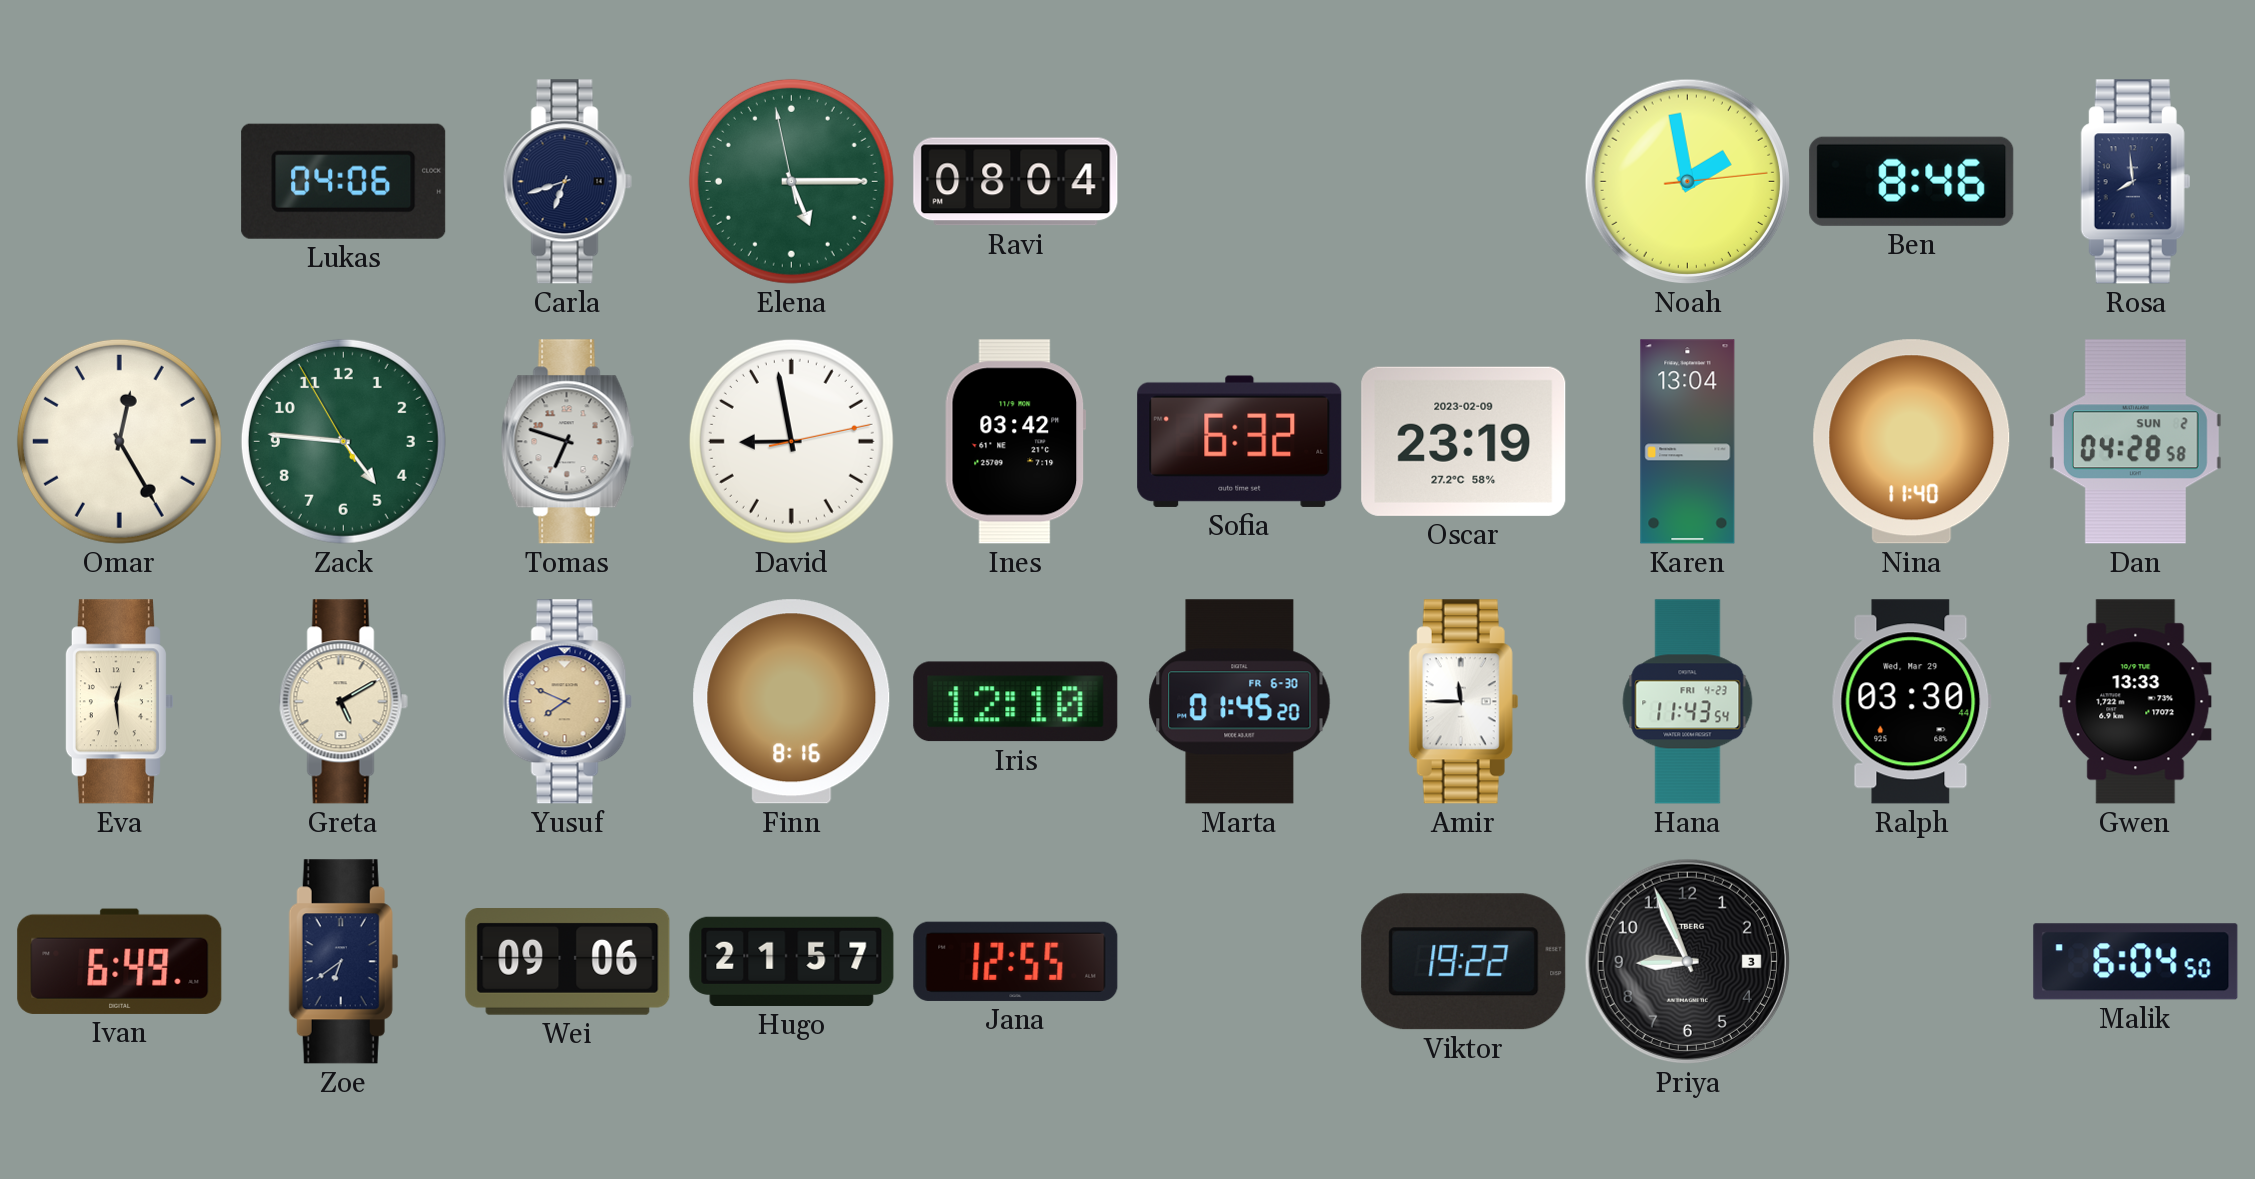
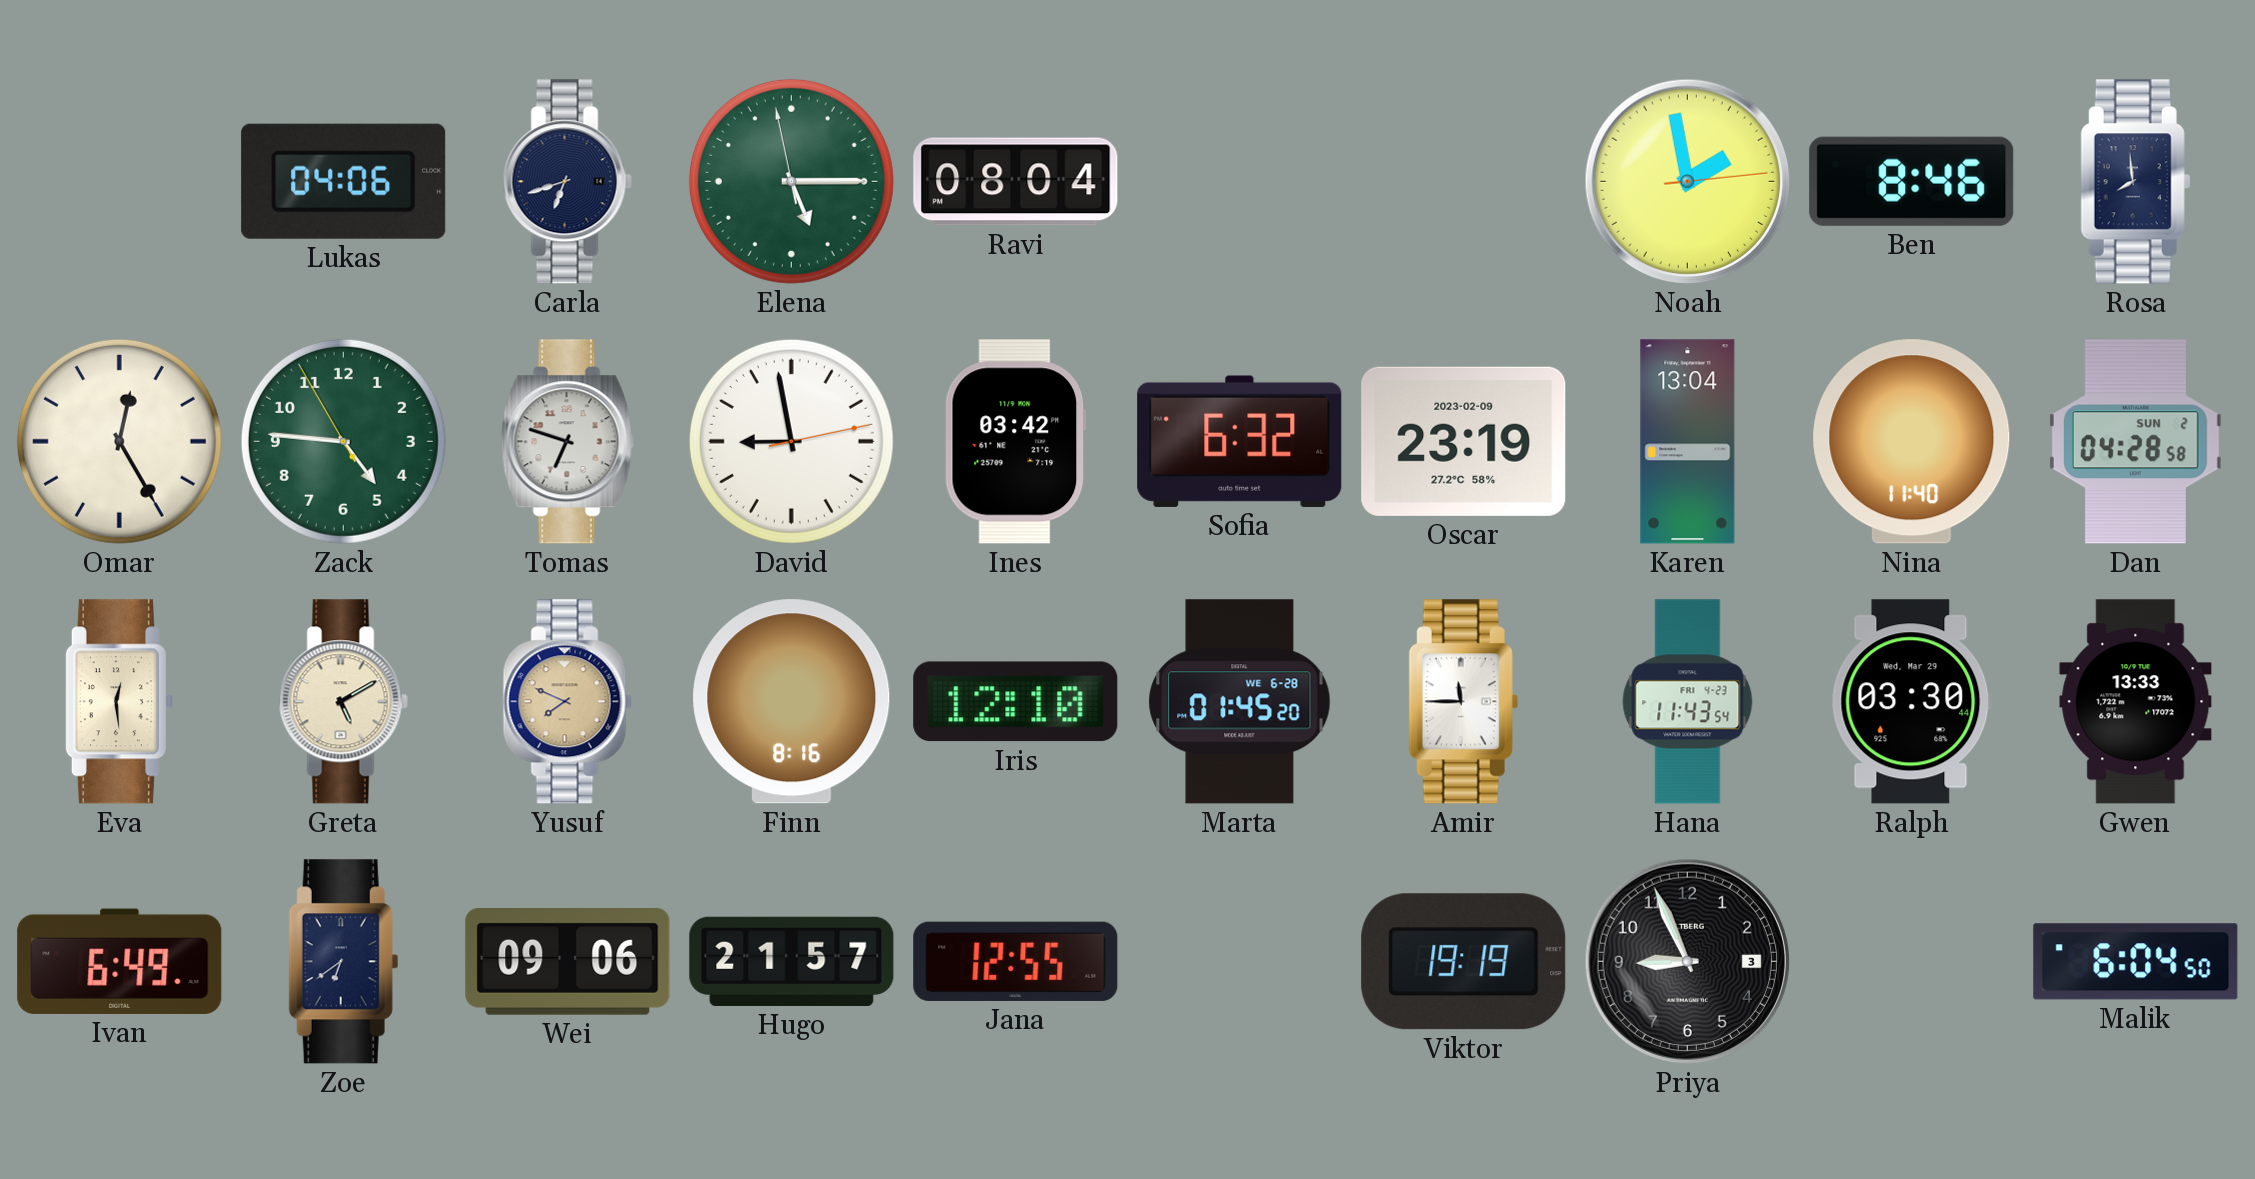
Marta date: FR 6-30 -> WE 6-28
Viktor: 19:22 -> 19:19
